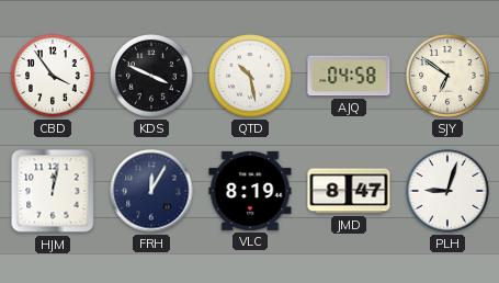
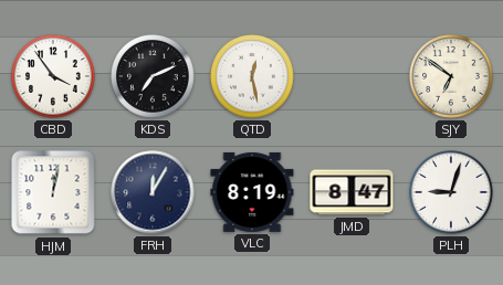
KDS: 3:49 -> 7:11
QTD: 10:28 -> 12:28
AJQ: 04:58 -> none
